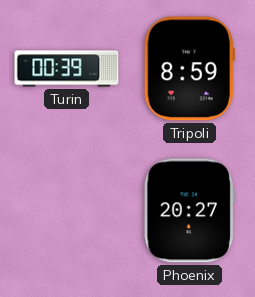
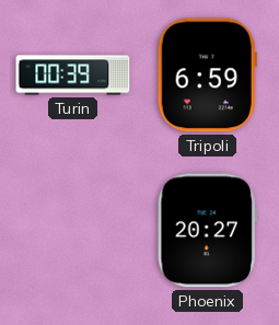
Tripoli: 8:59 -> 6:59
